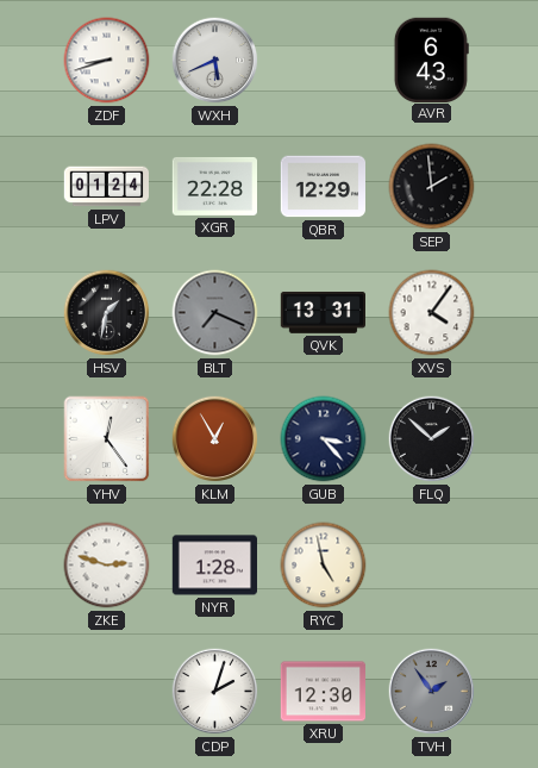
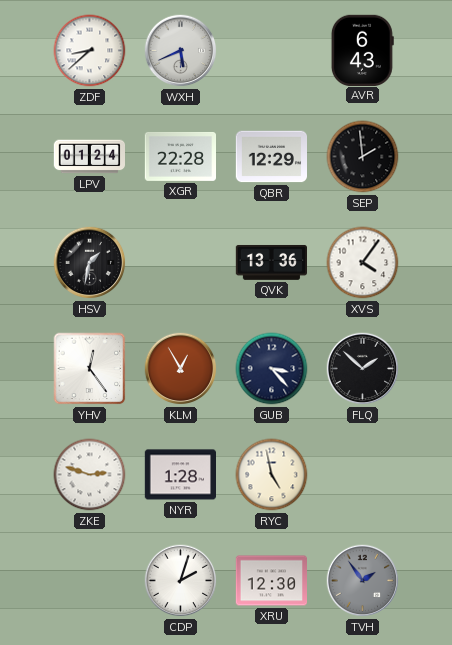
ZDF: 8:42 -> 8:38
BLT: 7:19 -> none
QVK: 13:31 -> 13:36
